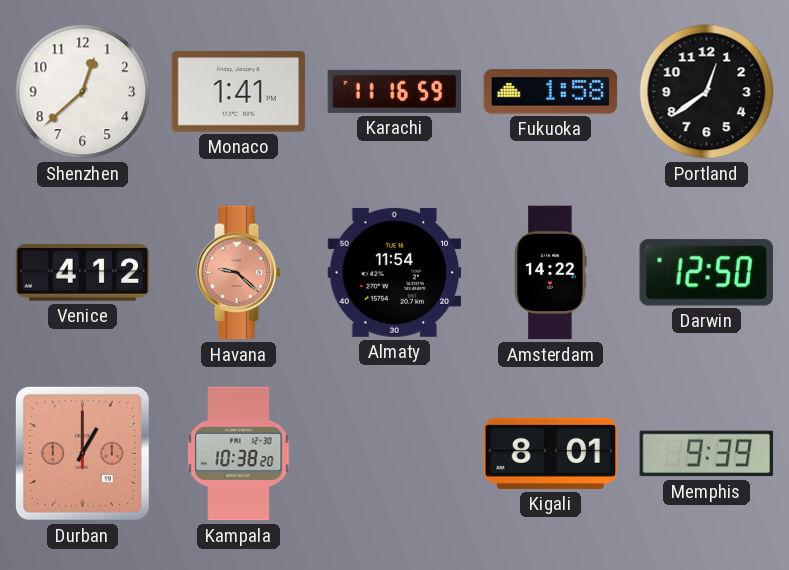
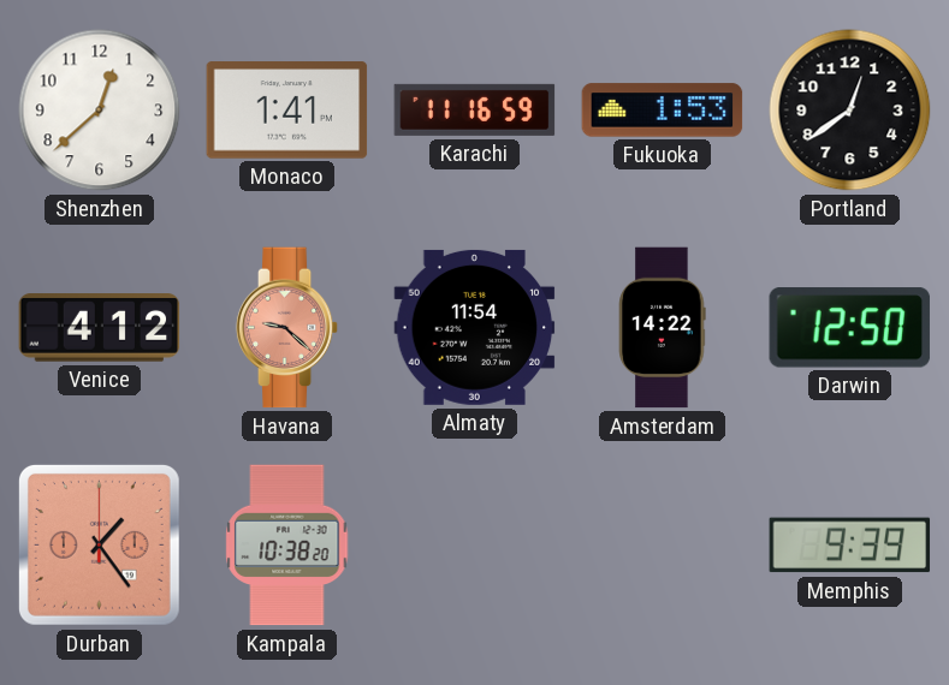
Fukuoka: 1:58 -> 1:53
Durban: 1:00 -> 1:24
Kigali: 8:01 -> none
